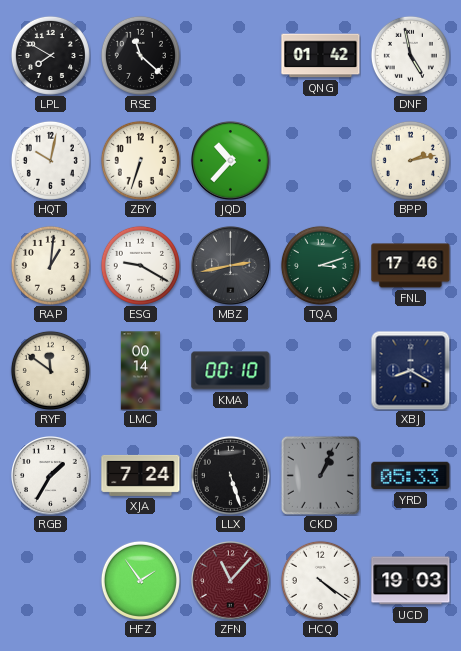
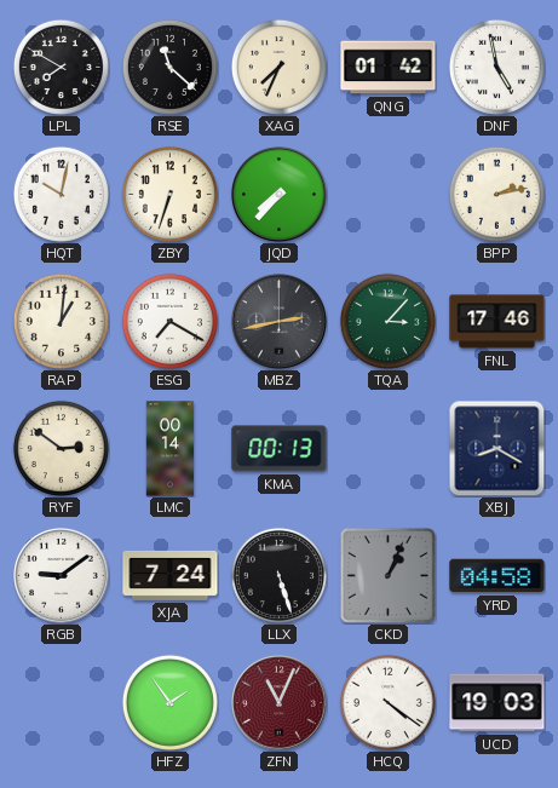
XAG: none -> 7:34
JQD: 10:37 -> 7:37
ESG: 9:20 -> 7:20
TQA: 3:12 -> 3:07
RYF: 11:51 -> 2:51
KMA: 00:10 -> 00:13
RGB: 1:35 -> 9:09
YRD: 05:33 -> 04:58
ZFN: 11:07 -> 11:04
